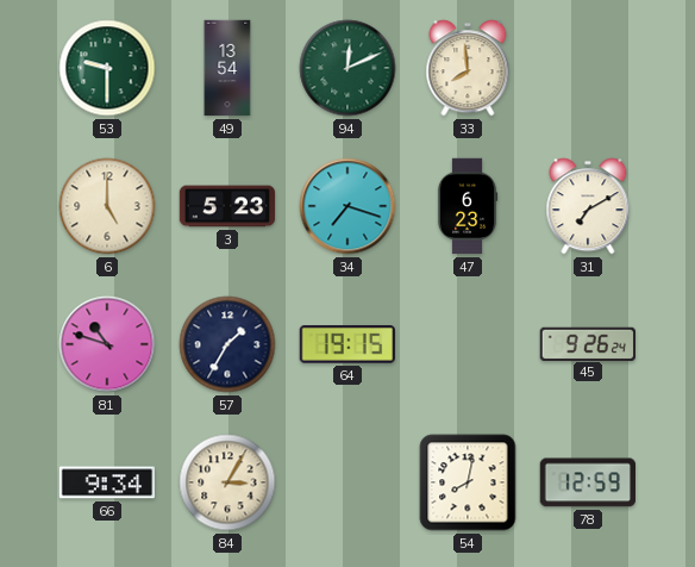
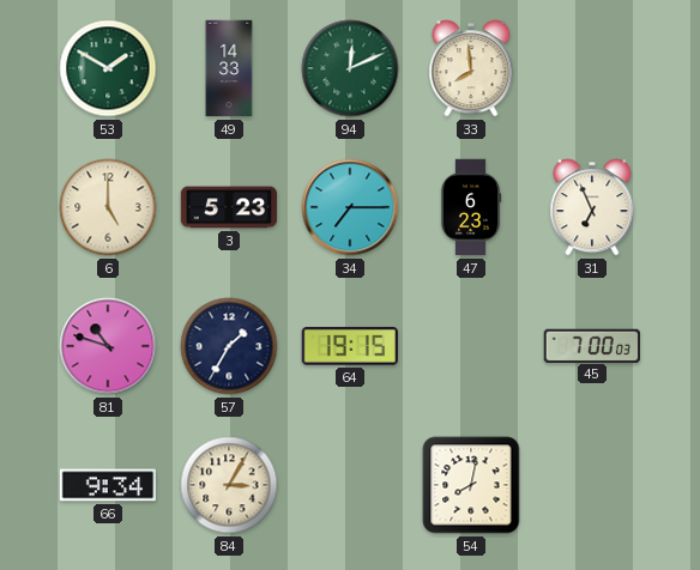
53: 9:30 -> 1:50
49: 13:54 -> 14:33
34: 7:18 -> 7:15
31: 7:10 -> 6:56
45: 9:26 -> 7:00
78: 12:59 -> none
